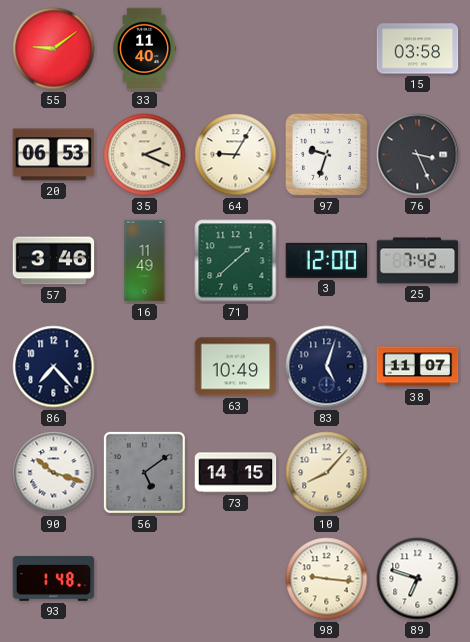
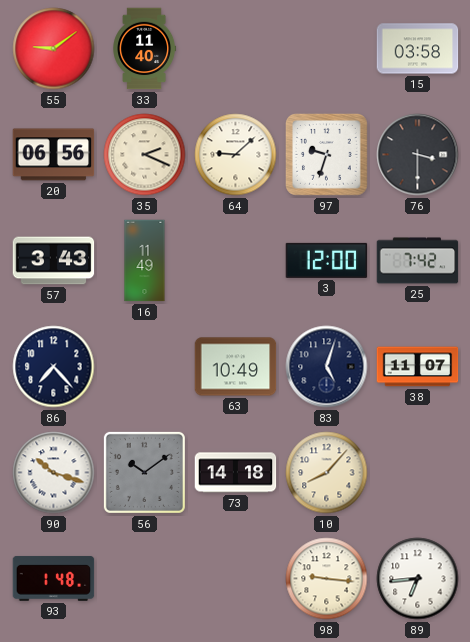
20: 06:53 -> 06:56
64: 9:05 -> 9:08
76: 3:26 -> 3:30
57: 3:46 -> 3:43
71: 1:38 -> none
56: 5:09 -> 10:09
73: 14:15 -> 14:18
89: 6:48 -> 6:44
